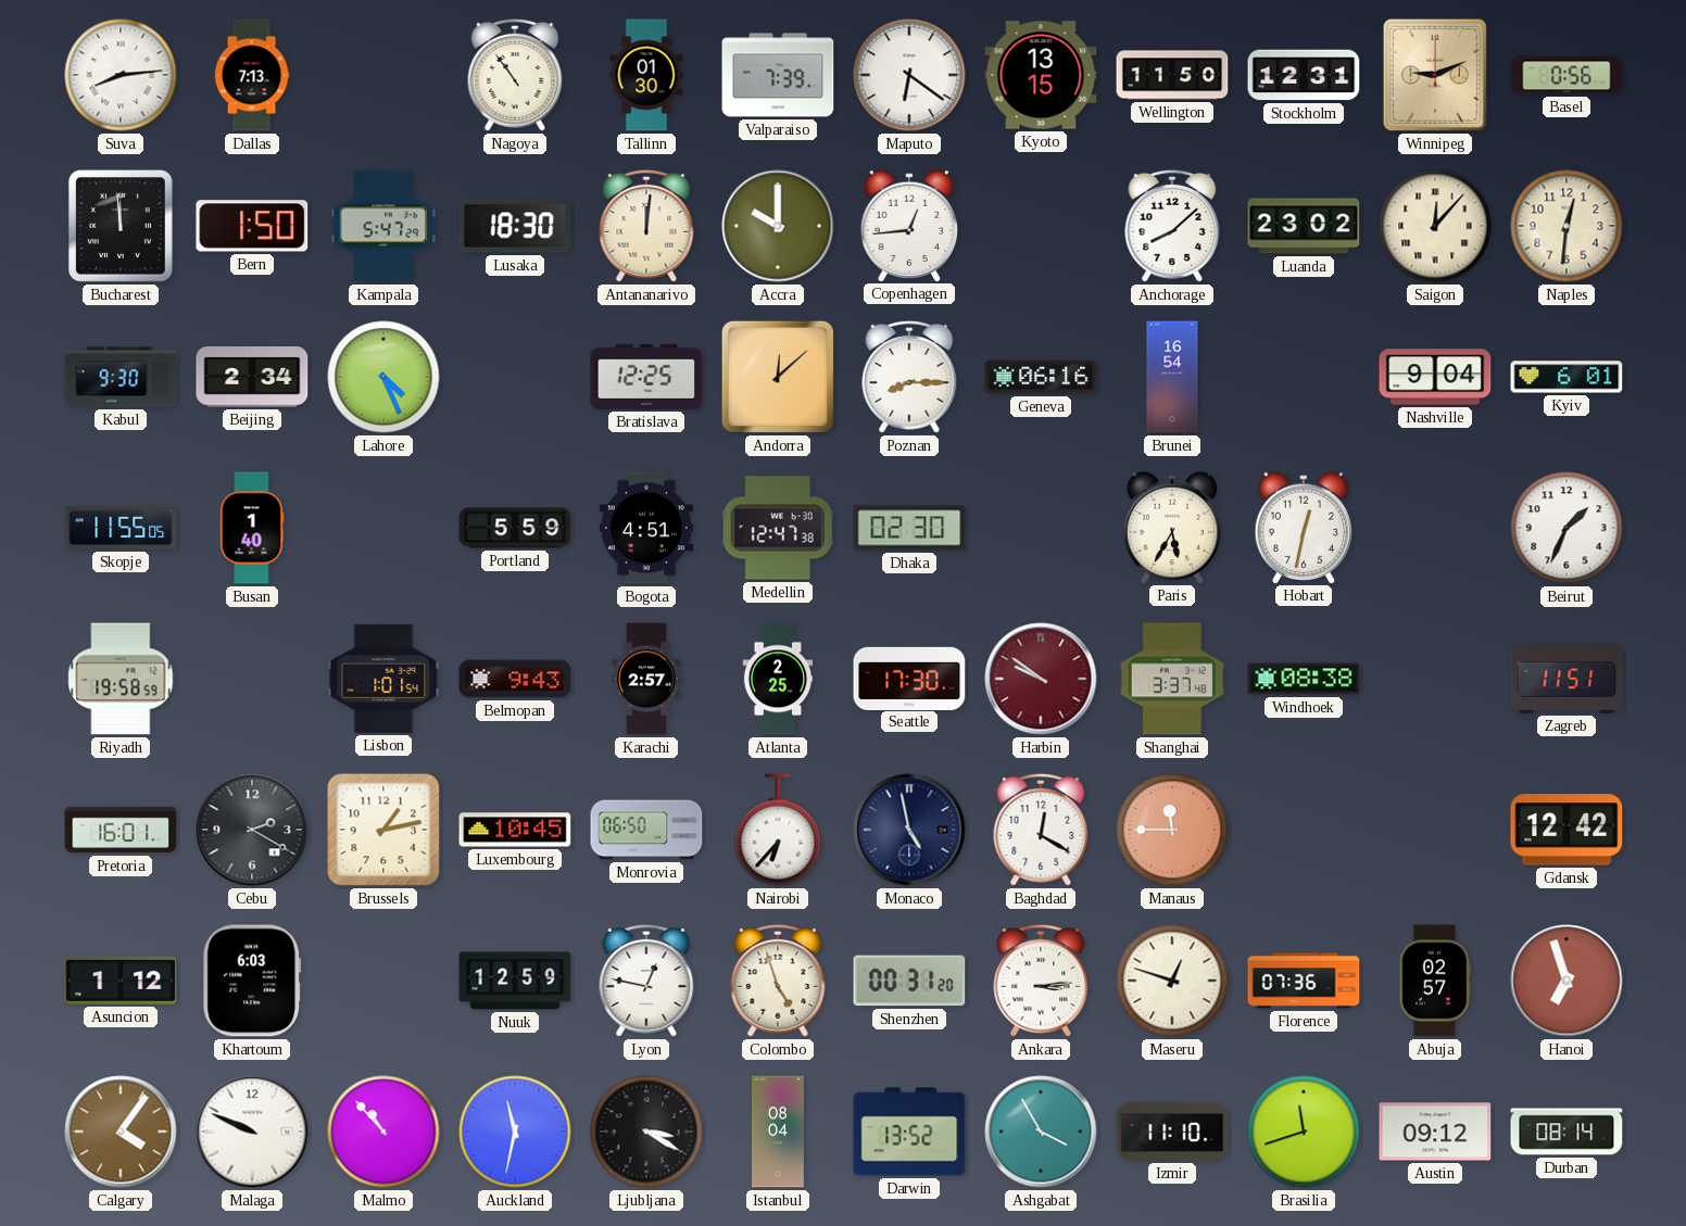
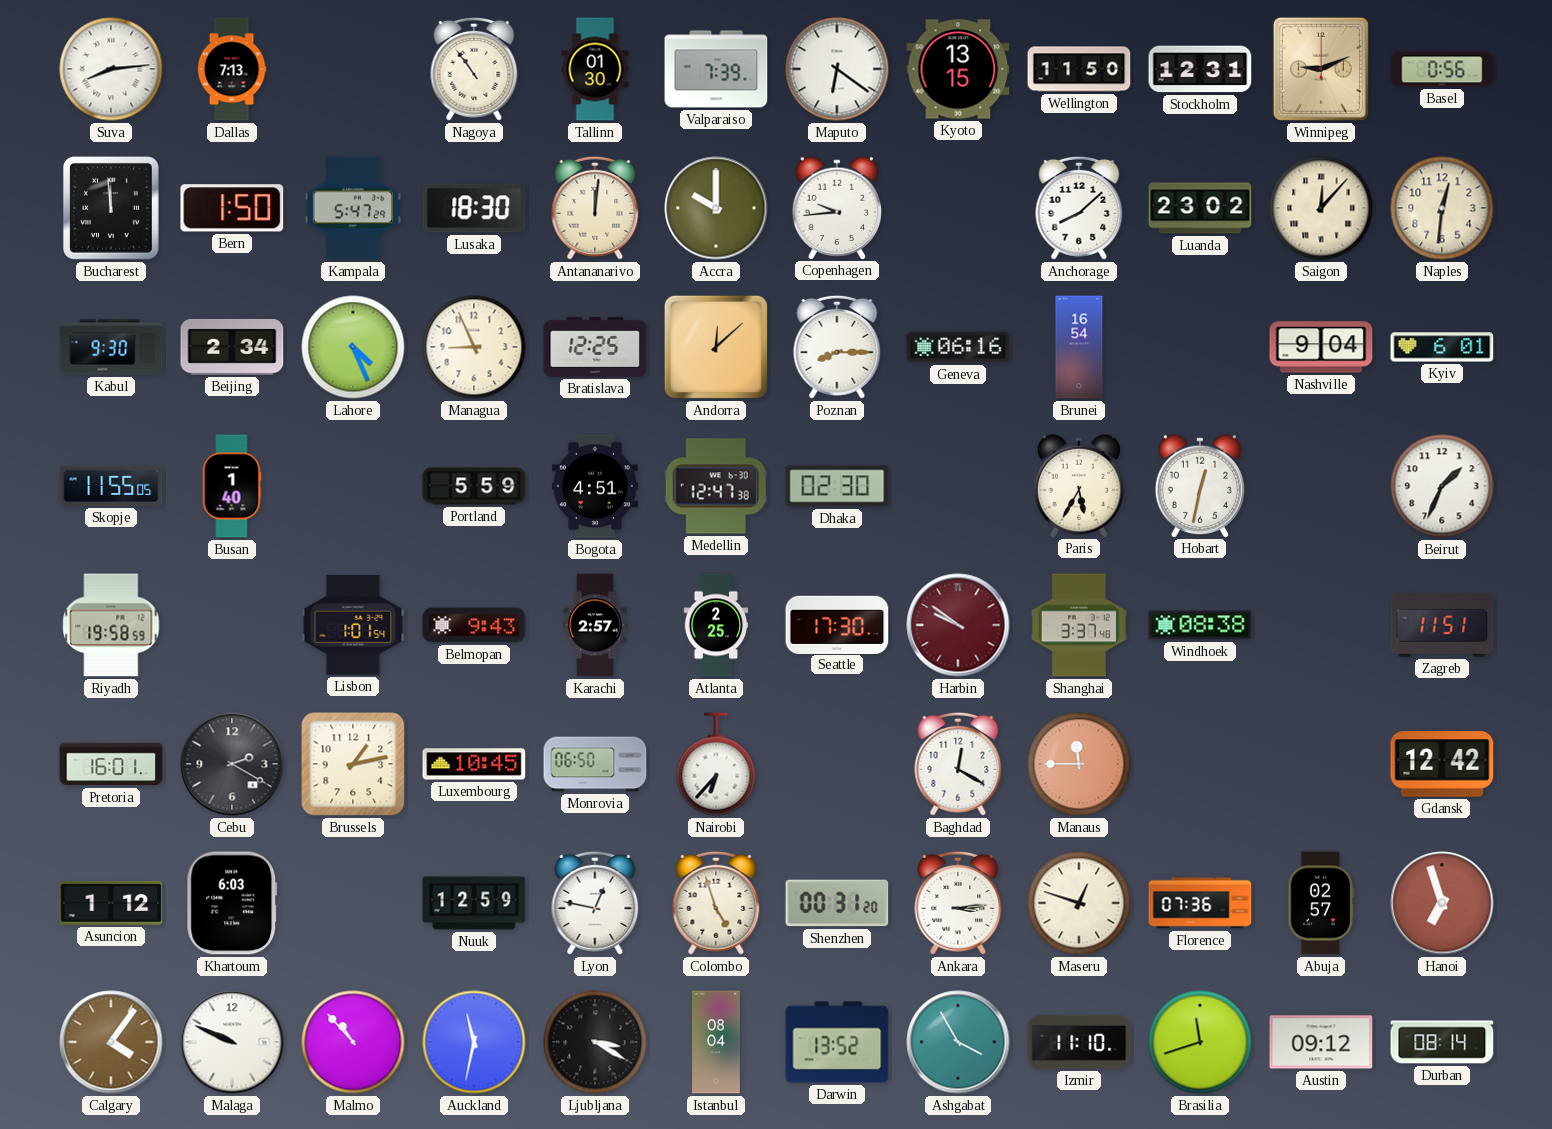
Copenhagen: 12:44 -> 9:44
Managua: none -> 8:56
Monaco: 4:58 -> none
